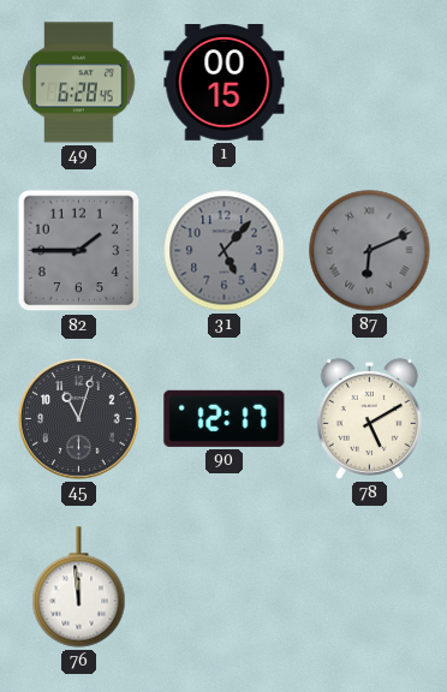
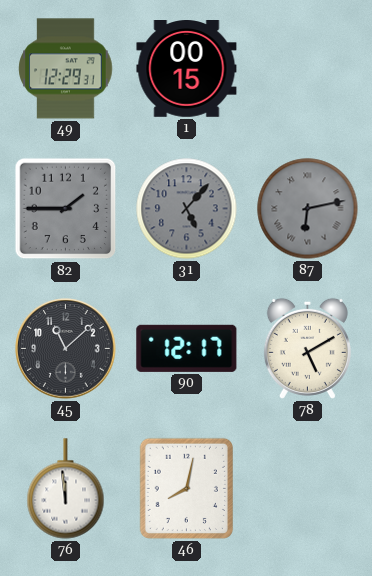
49: 6:28 -> 12:29
87: 6:11 -> 6:13
45: 11:03 -> 11:08
46: none -> 8:02
